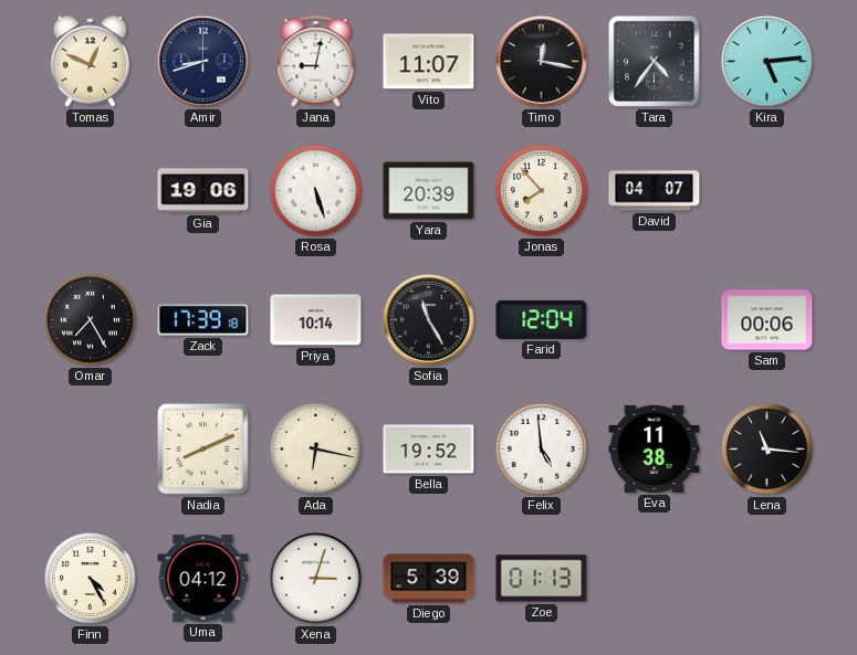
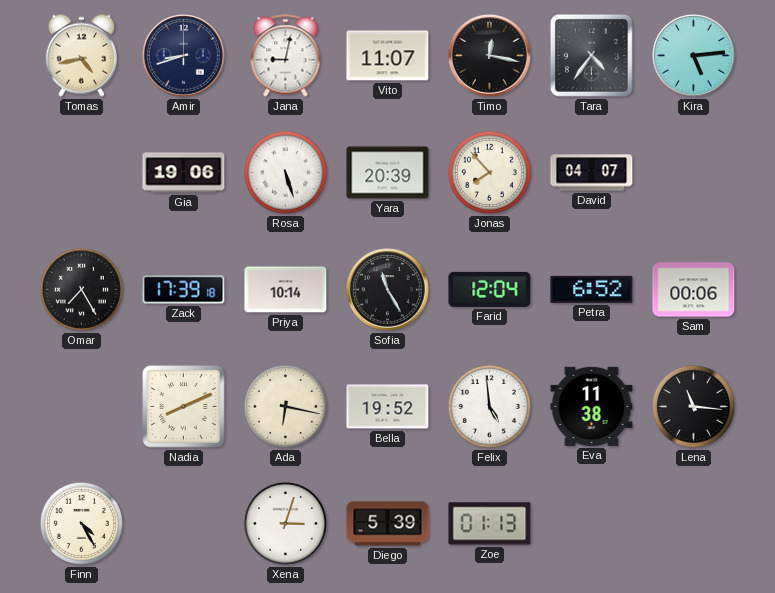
Tomas: 12:49 -> 4:43
Petra: none -> 6:52
Uma: 04:12 -> none
